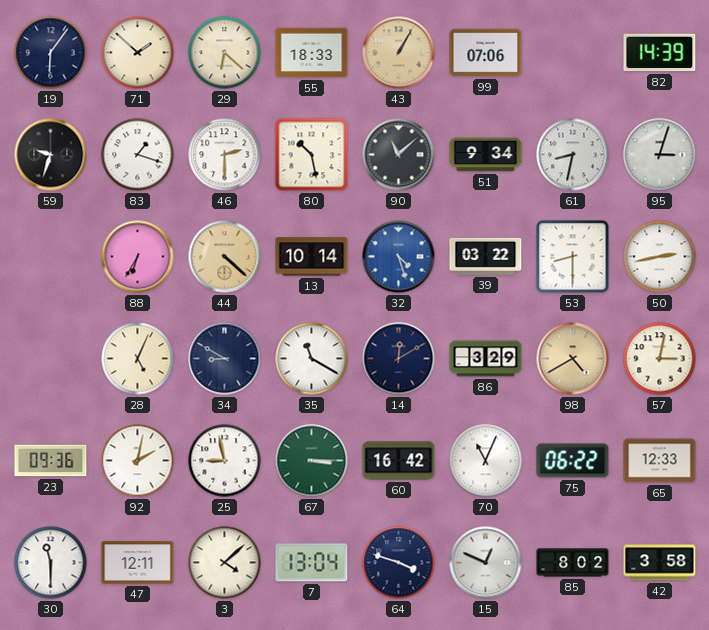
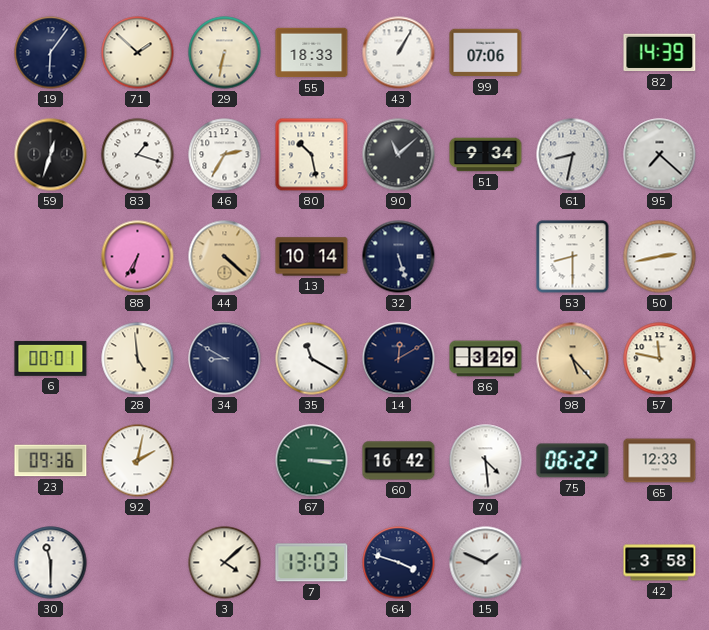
29: 6:22 -> 6:32
43 dial: champagne -> white
59: 9:33 -> 12:33
46: 2:30 -> 2:35
95: 3:03 -> 7:22
32: 4:27 -> 5:27
32 dial: blue -> navy
39: 03:22 -> none
6: none -> 00:01
28: 5:04 -> 4:59
98: 4:40 -> 5:23
57: 3:02 -> 11:47
25: 8:58 -> none
70: 11:04 -> 4:29
47: 12:11 -> none
7: 13:04 -> 13:03
15: 12:49 -> 1:49
85: 8:02 -> none
